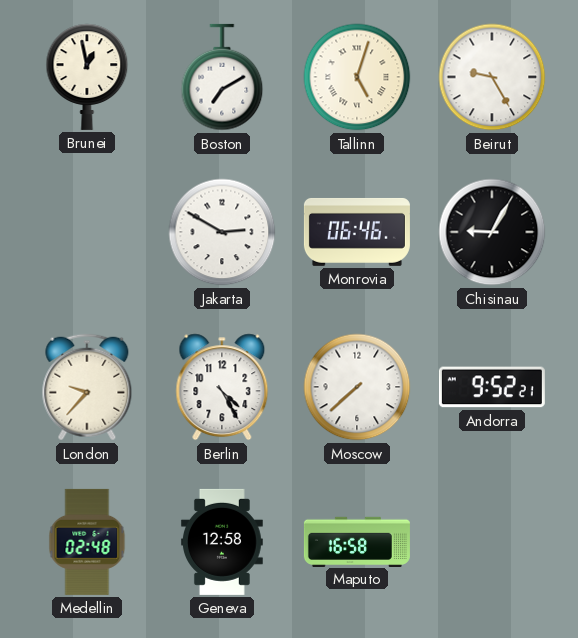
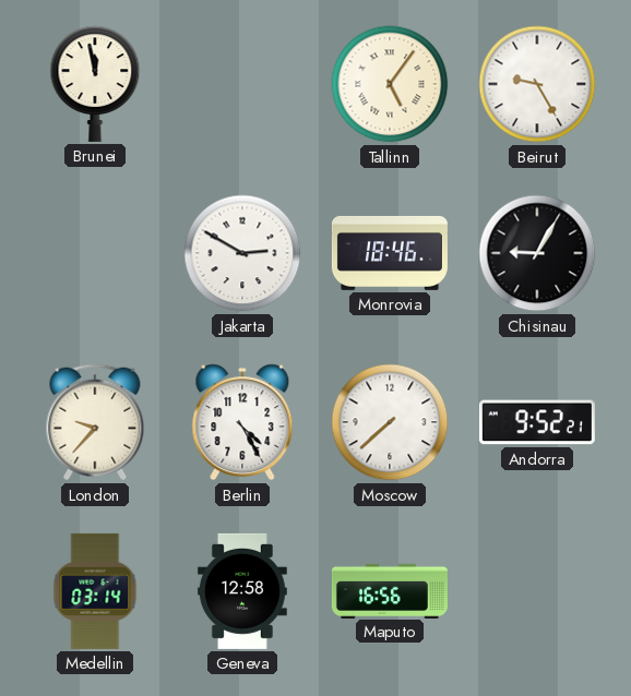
Brunei: 12:58 -> 11:58
Boston: 7:10 -> none
Tallinn: 5:03 -> 5:06
Monrovia: 06:46 -> 18:46
Medellin: 02:48 -> 03:14
Maputo: 16:58 -> 16:56
